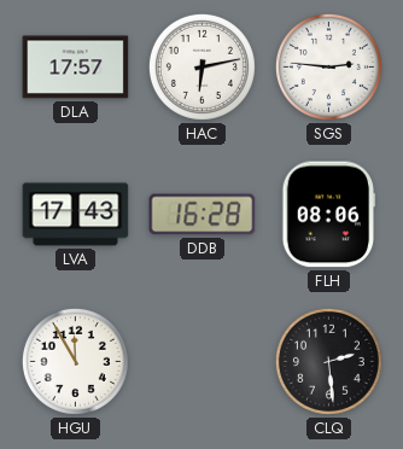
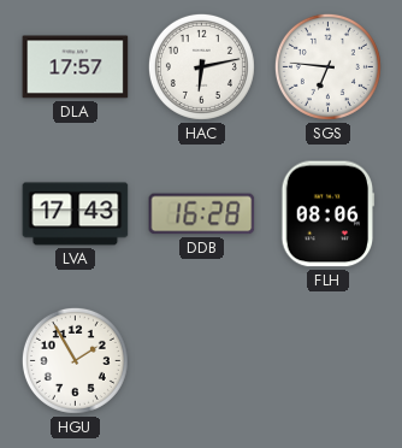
SGS: 2:46 -> 6:46
HGU: 11:55 -> 1:55
CLQ: 2:29 -> none
